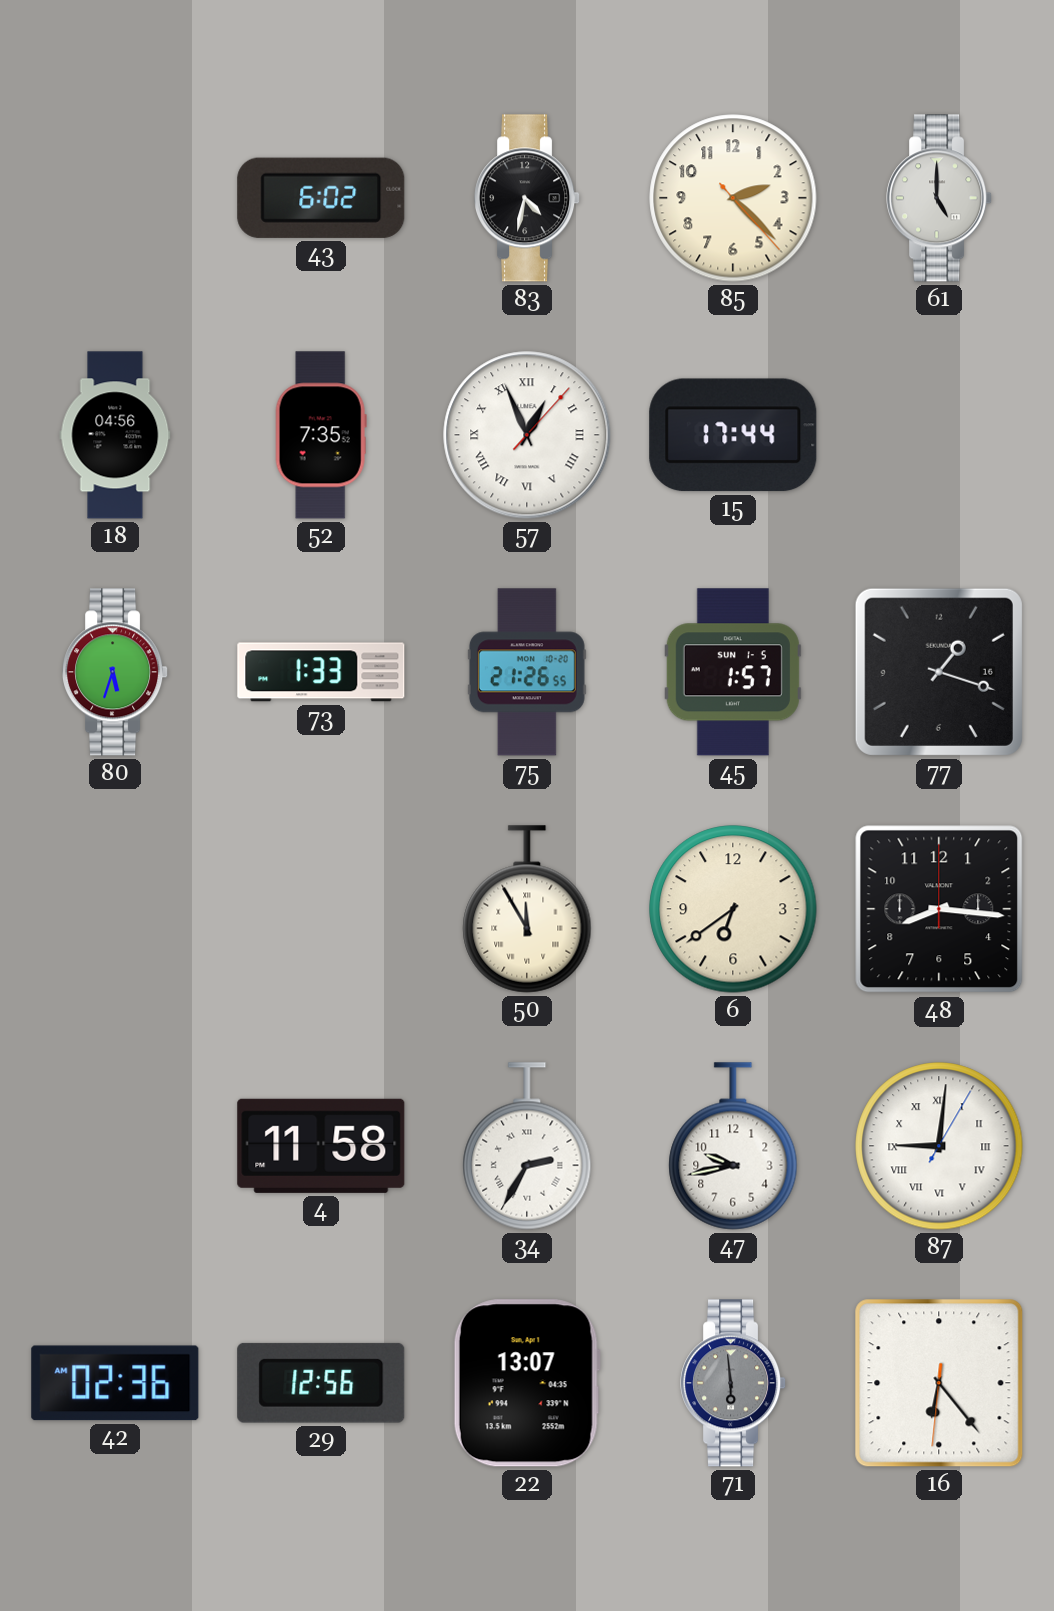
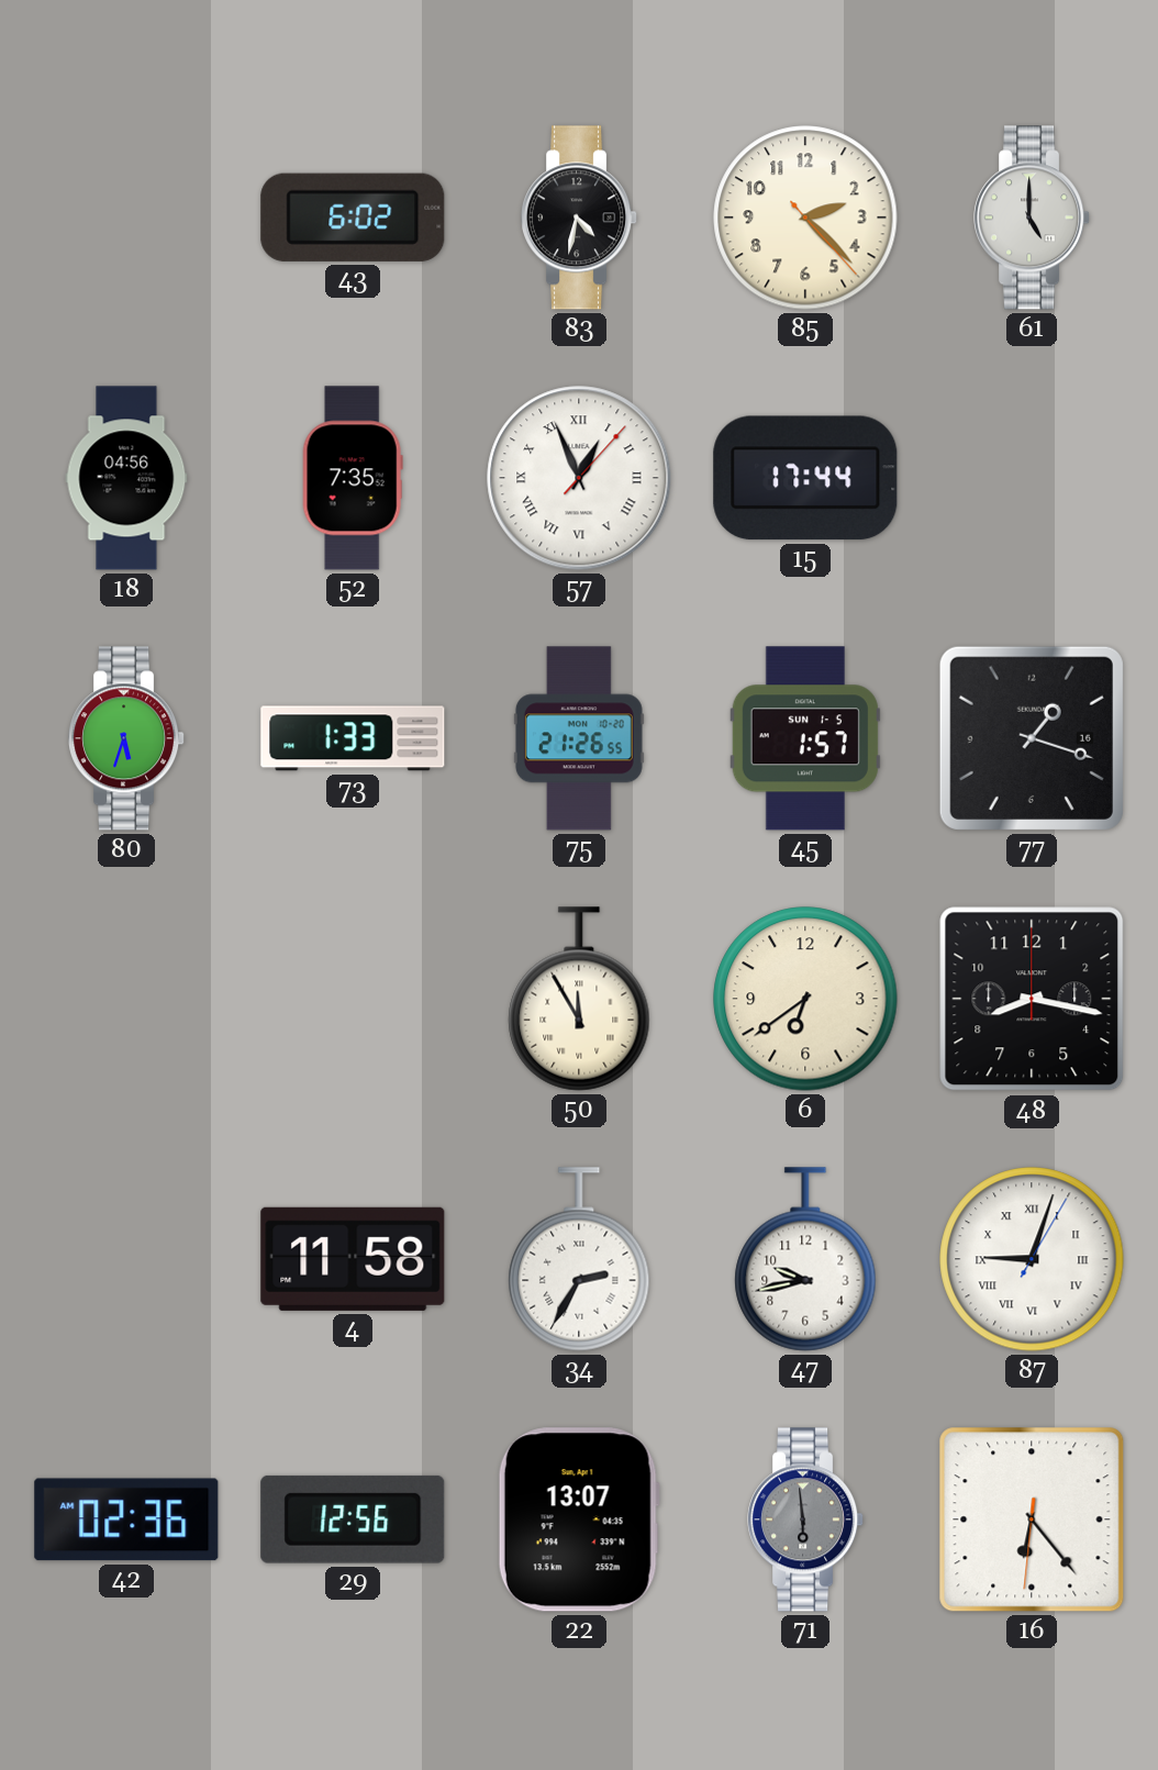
48: 8:16 -> 8:17
87: 9:01 -> 9:03
